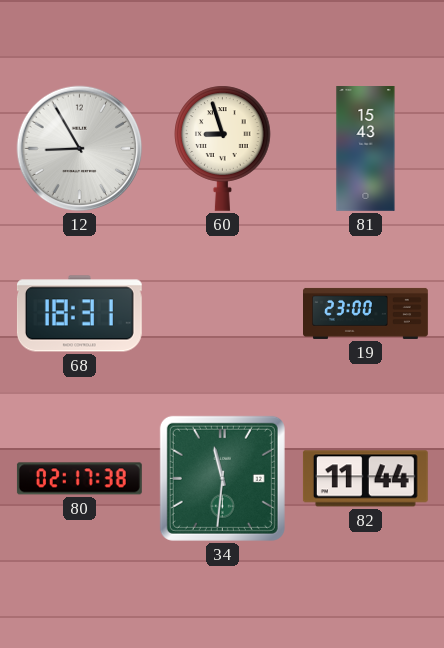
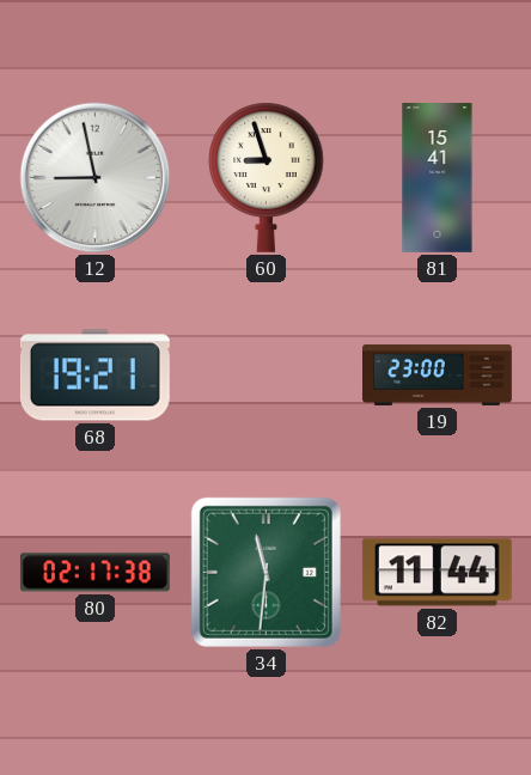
12: 8:55 -> 8:58
81: 15:43 -> 15:41
68: 18:31 -> 19:21
